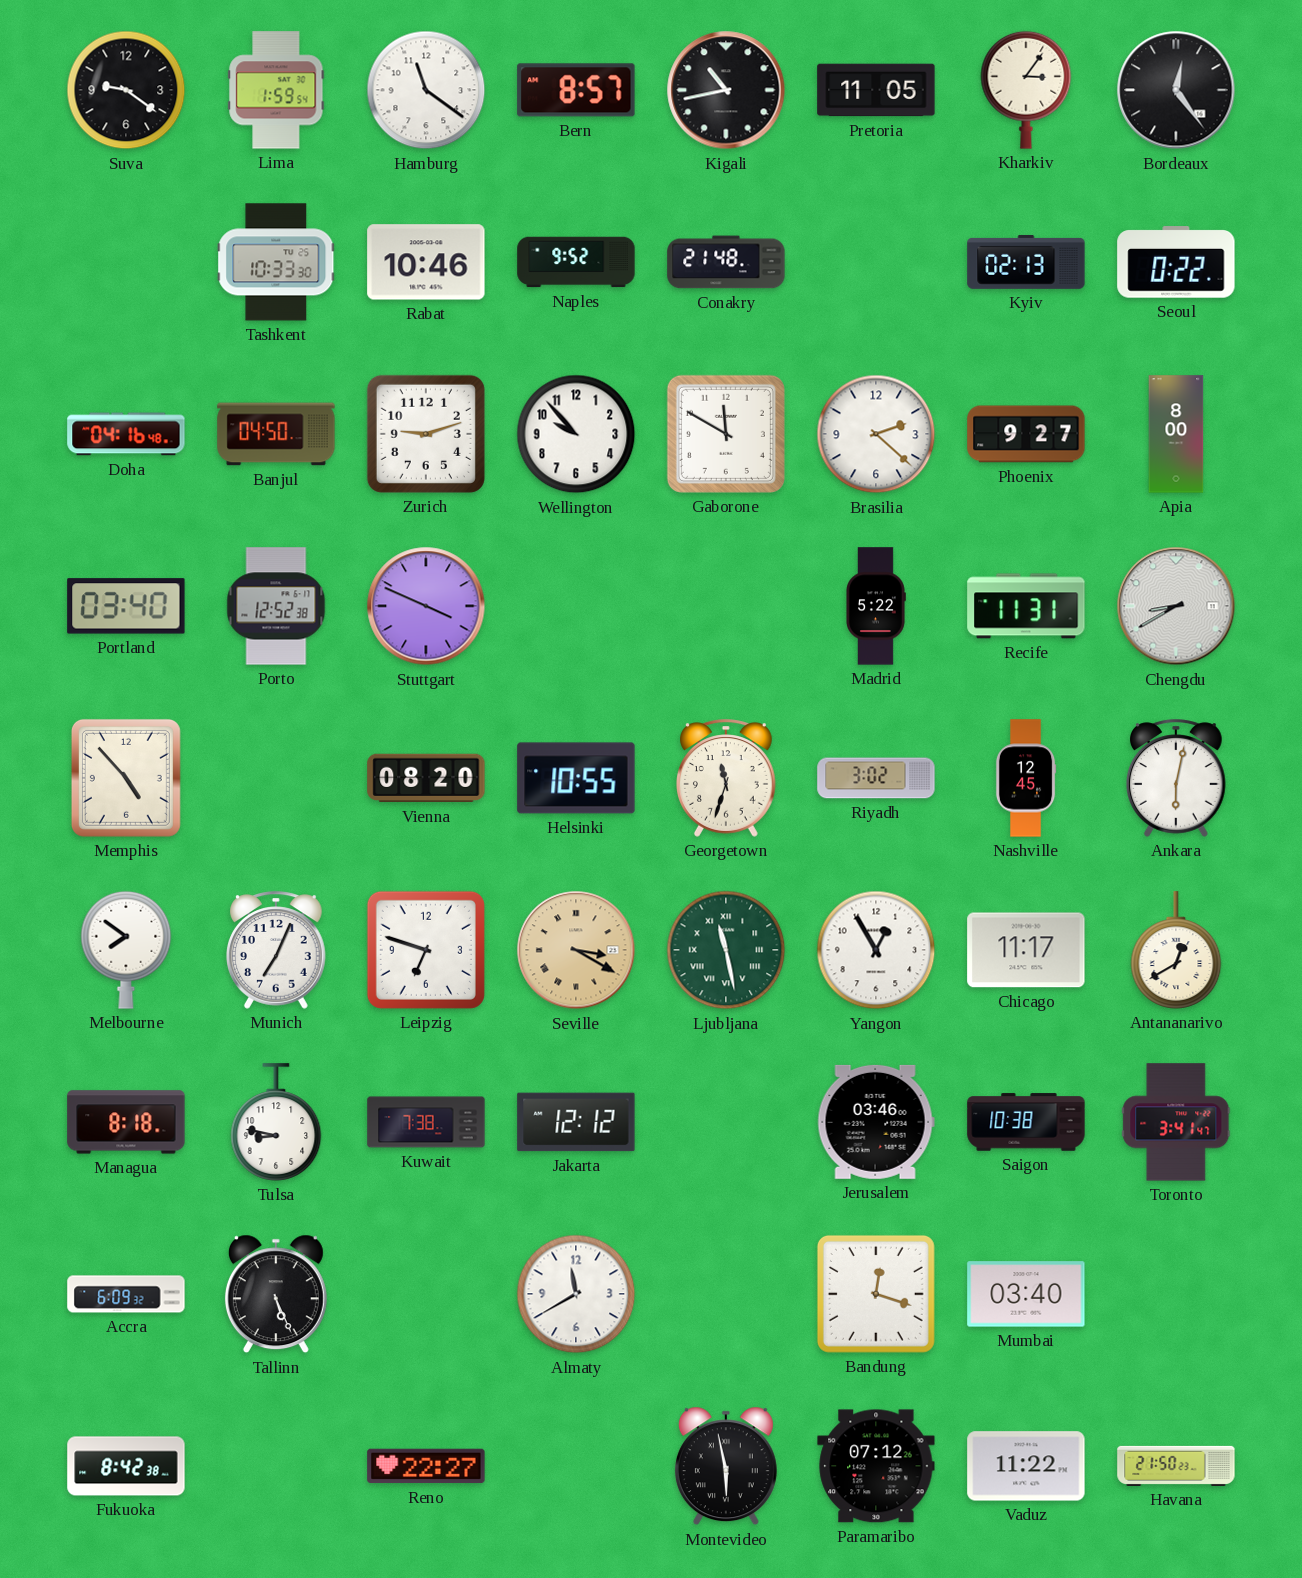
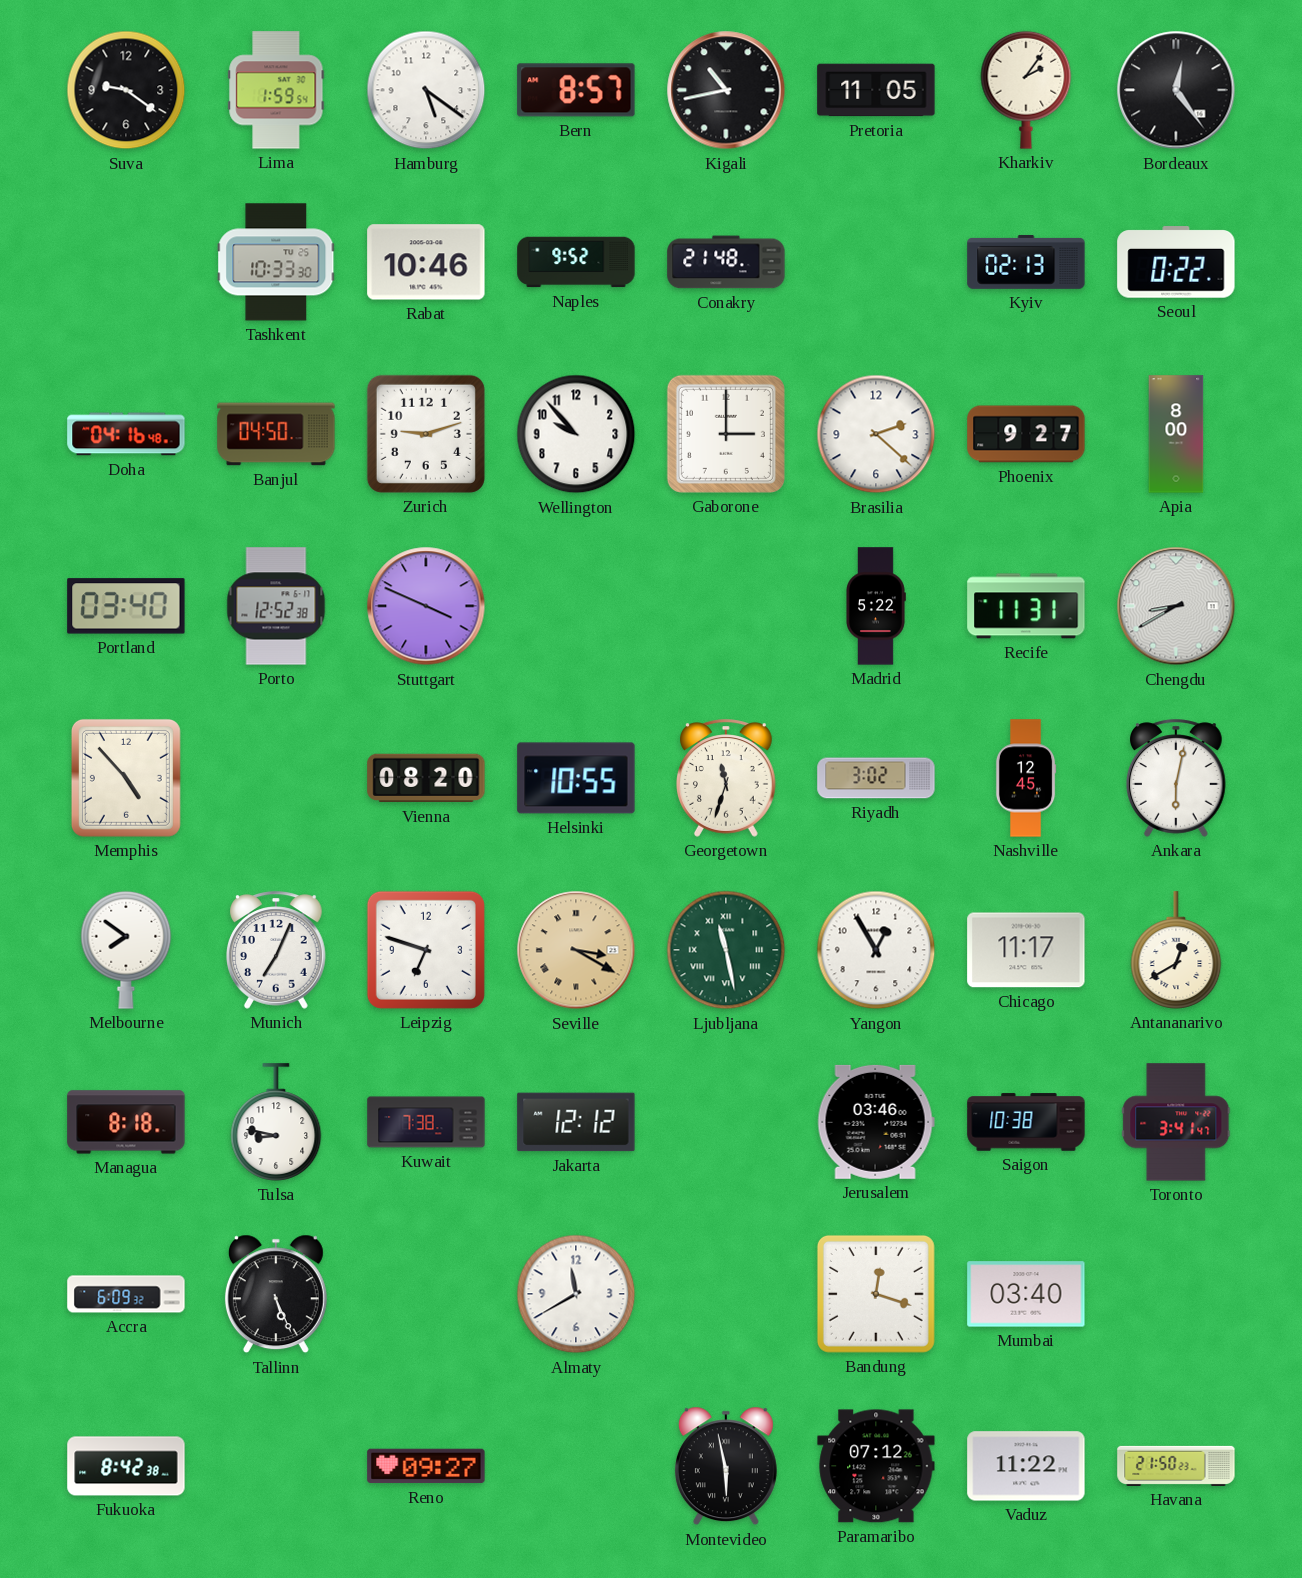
Hamburg: 11:21 -> 5:21
Kharkiv: 3:06 -> 2:06
Gaborone: 11:50 -> 3:00
Reno: 22:27 -> 09:27
